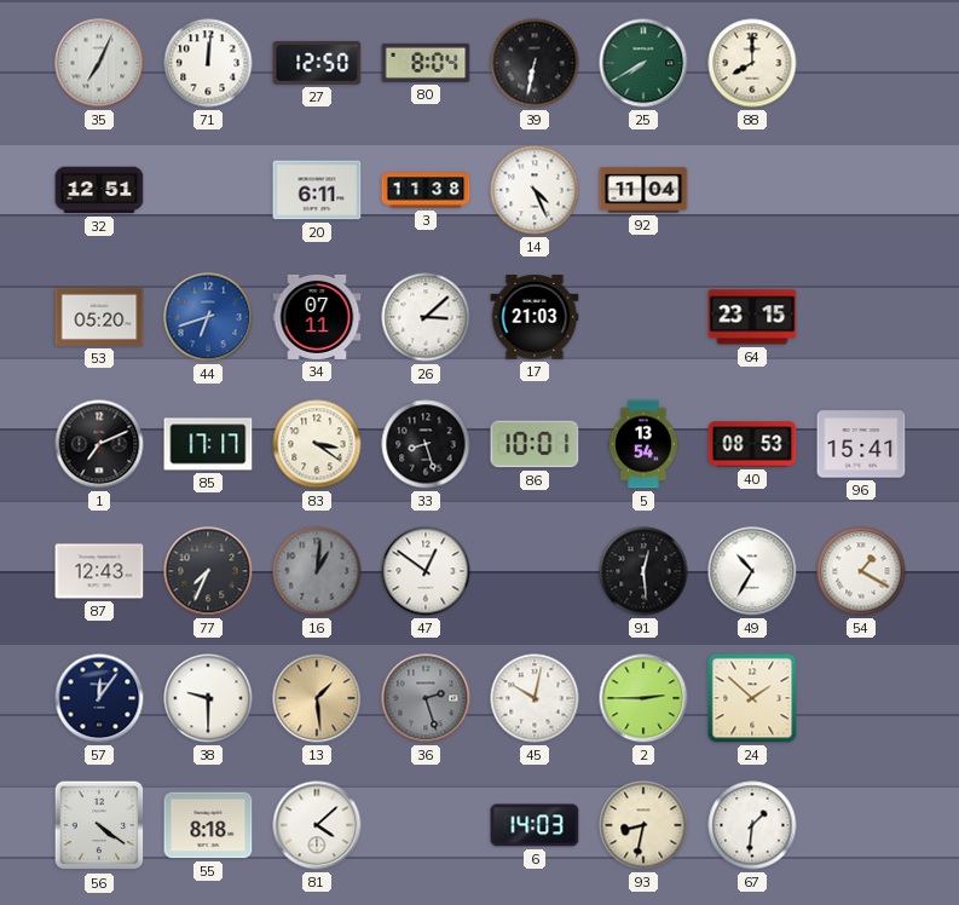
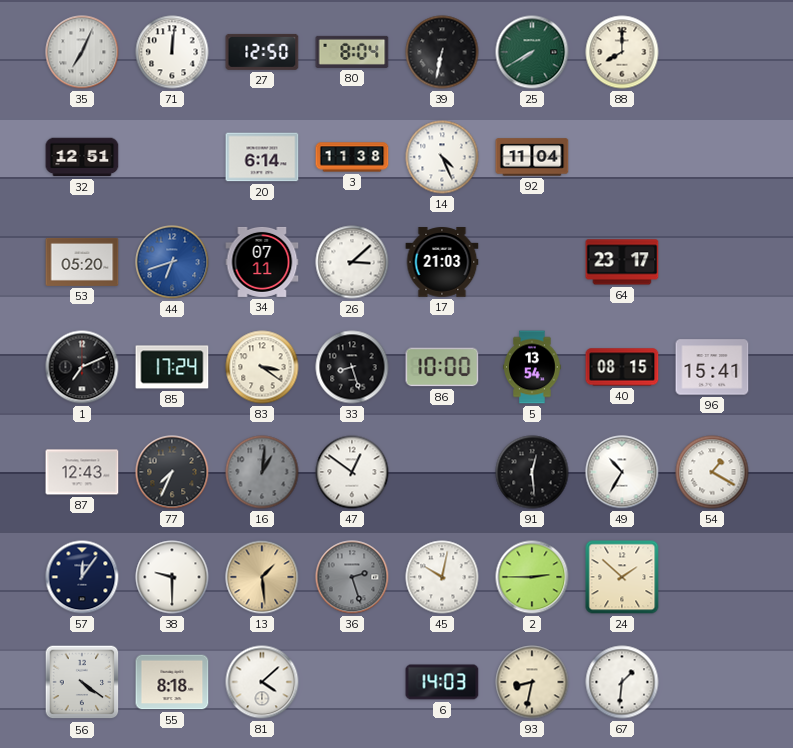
20: 6:11 -> 6:14
64: 23:15 -> 23:17
85: 17:17 -> 17:24
86: 10:01 -> 10:00
40: 08:53 -> 08:15
